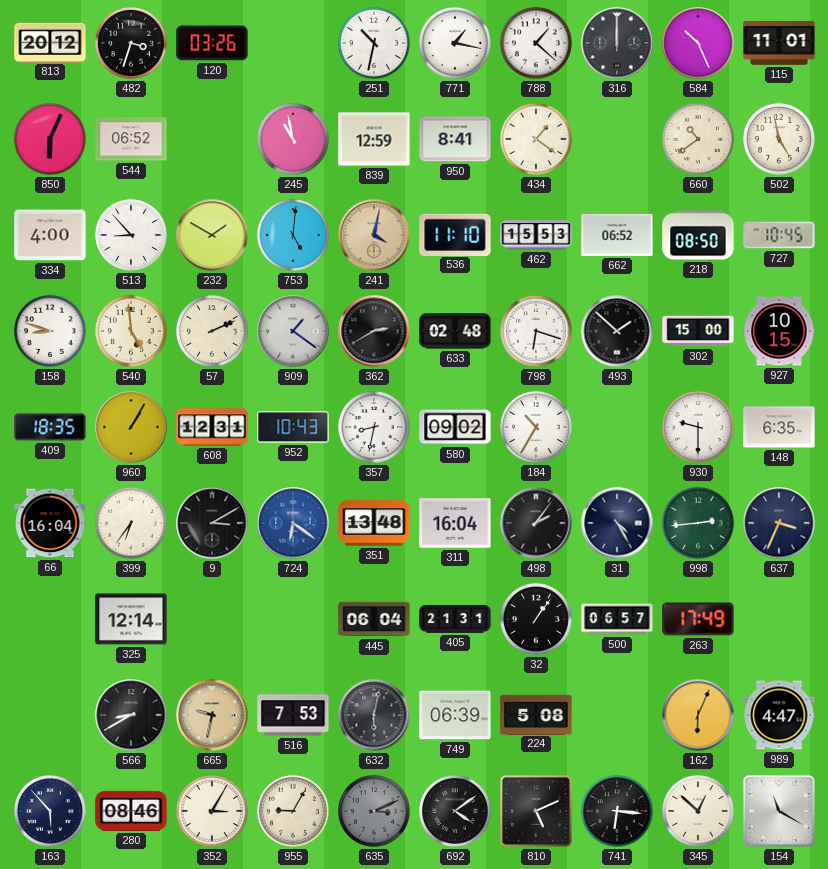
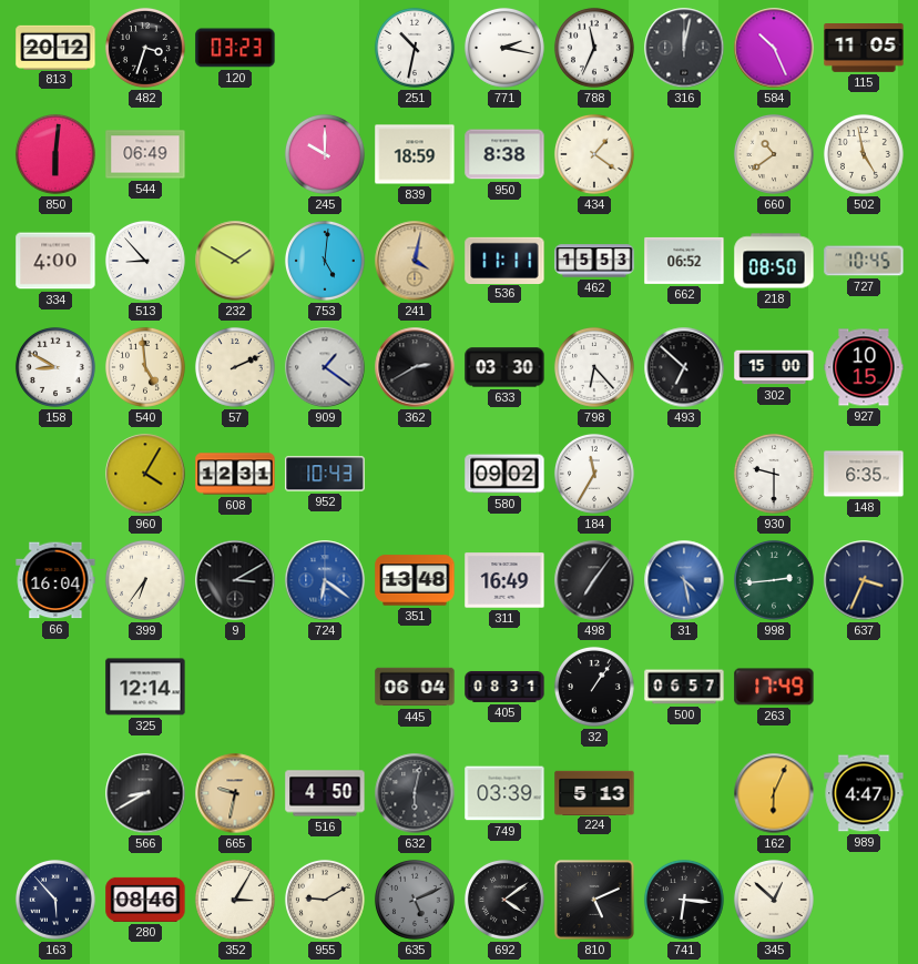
120: 03:26 -> 03:23
771: 1:17 -> 2:17
788: 1:22 -> 11:34
316: 12:00 -> 12:02
115: 11:01 -> 11:05
850: 6:04 -> 6:01
544: 06:52 -> 06:49
245: 10:58 -> 10:00
839: 12:59 -> 18:59
950: 8:41 -> 8:38
536: 11:10 -> 11:11
158: 8:48 -> 8:50
633: 02:48 -> 03:30
798: 6:18 -> 6:23
493: 1:52 -> 6:52
409: 18:35 -> none
960: 1:05 -> 4:05
357: 8:32 -> none
184: 10:35 -> 11:35
311: 16:04 -> 16:49
498: 2:06 -> 7:06
31: 4:25 -> 4:28
31 dial: navy -> blue
405: 21:31 -> 08:31
516: 7:53 -> 4:50
749: 06:39 -> 03:39
224: 5:08 -> 5:13
955: 9:05 -> 9:10
635: 3:11 -> 5:11
154: 11:20 -> none
